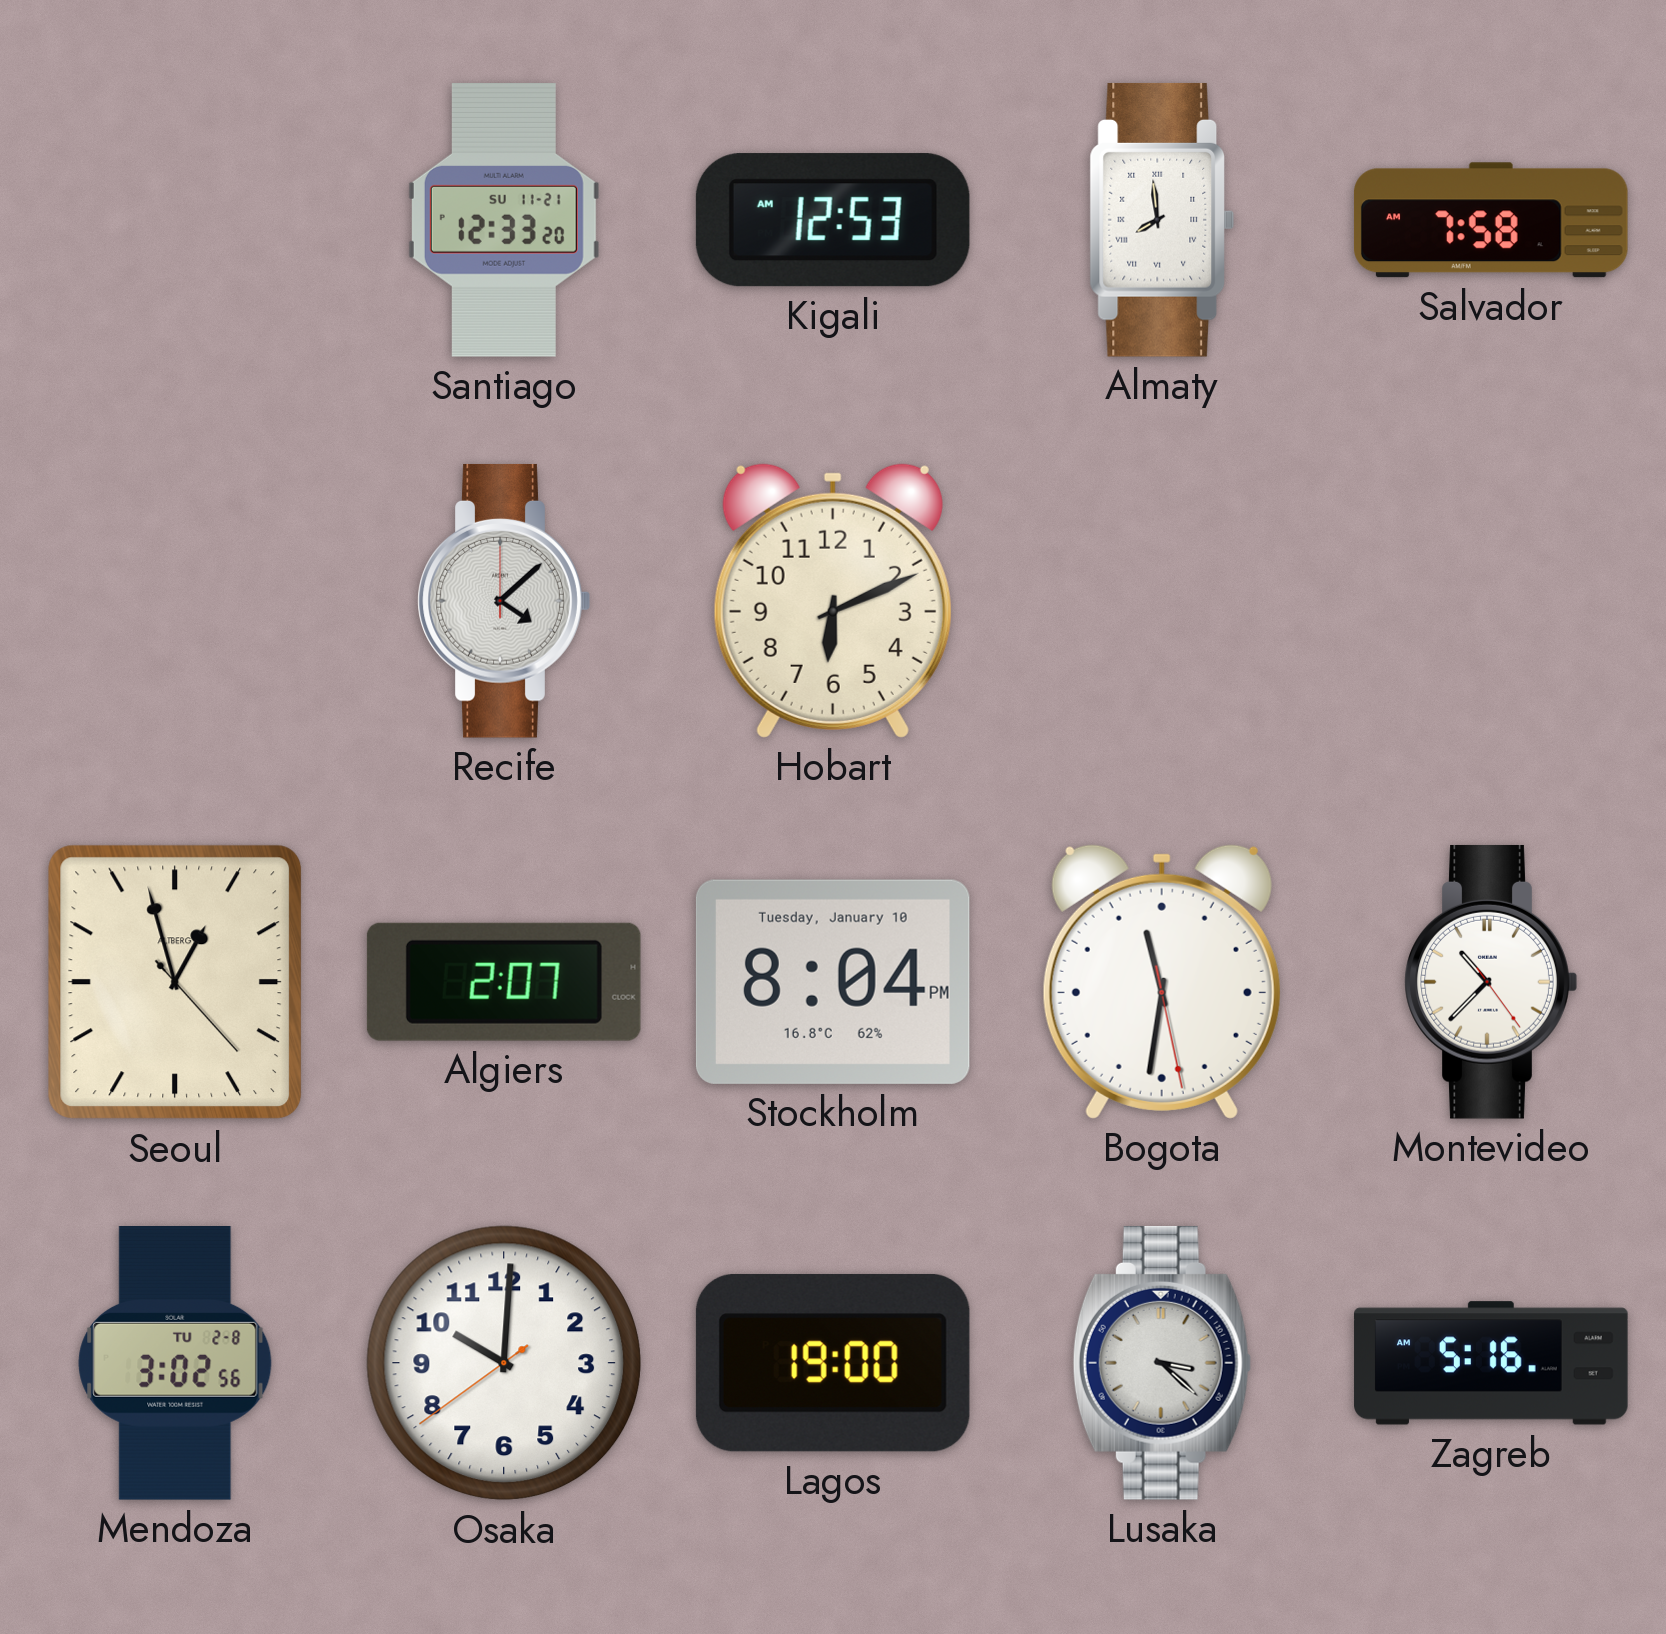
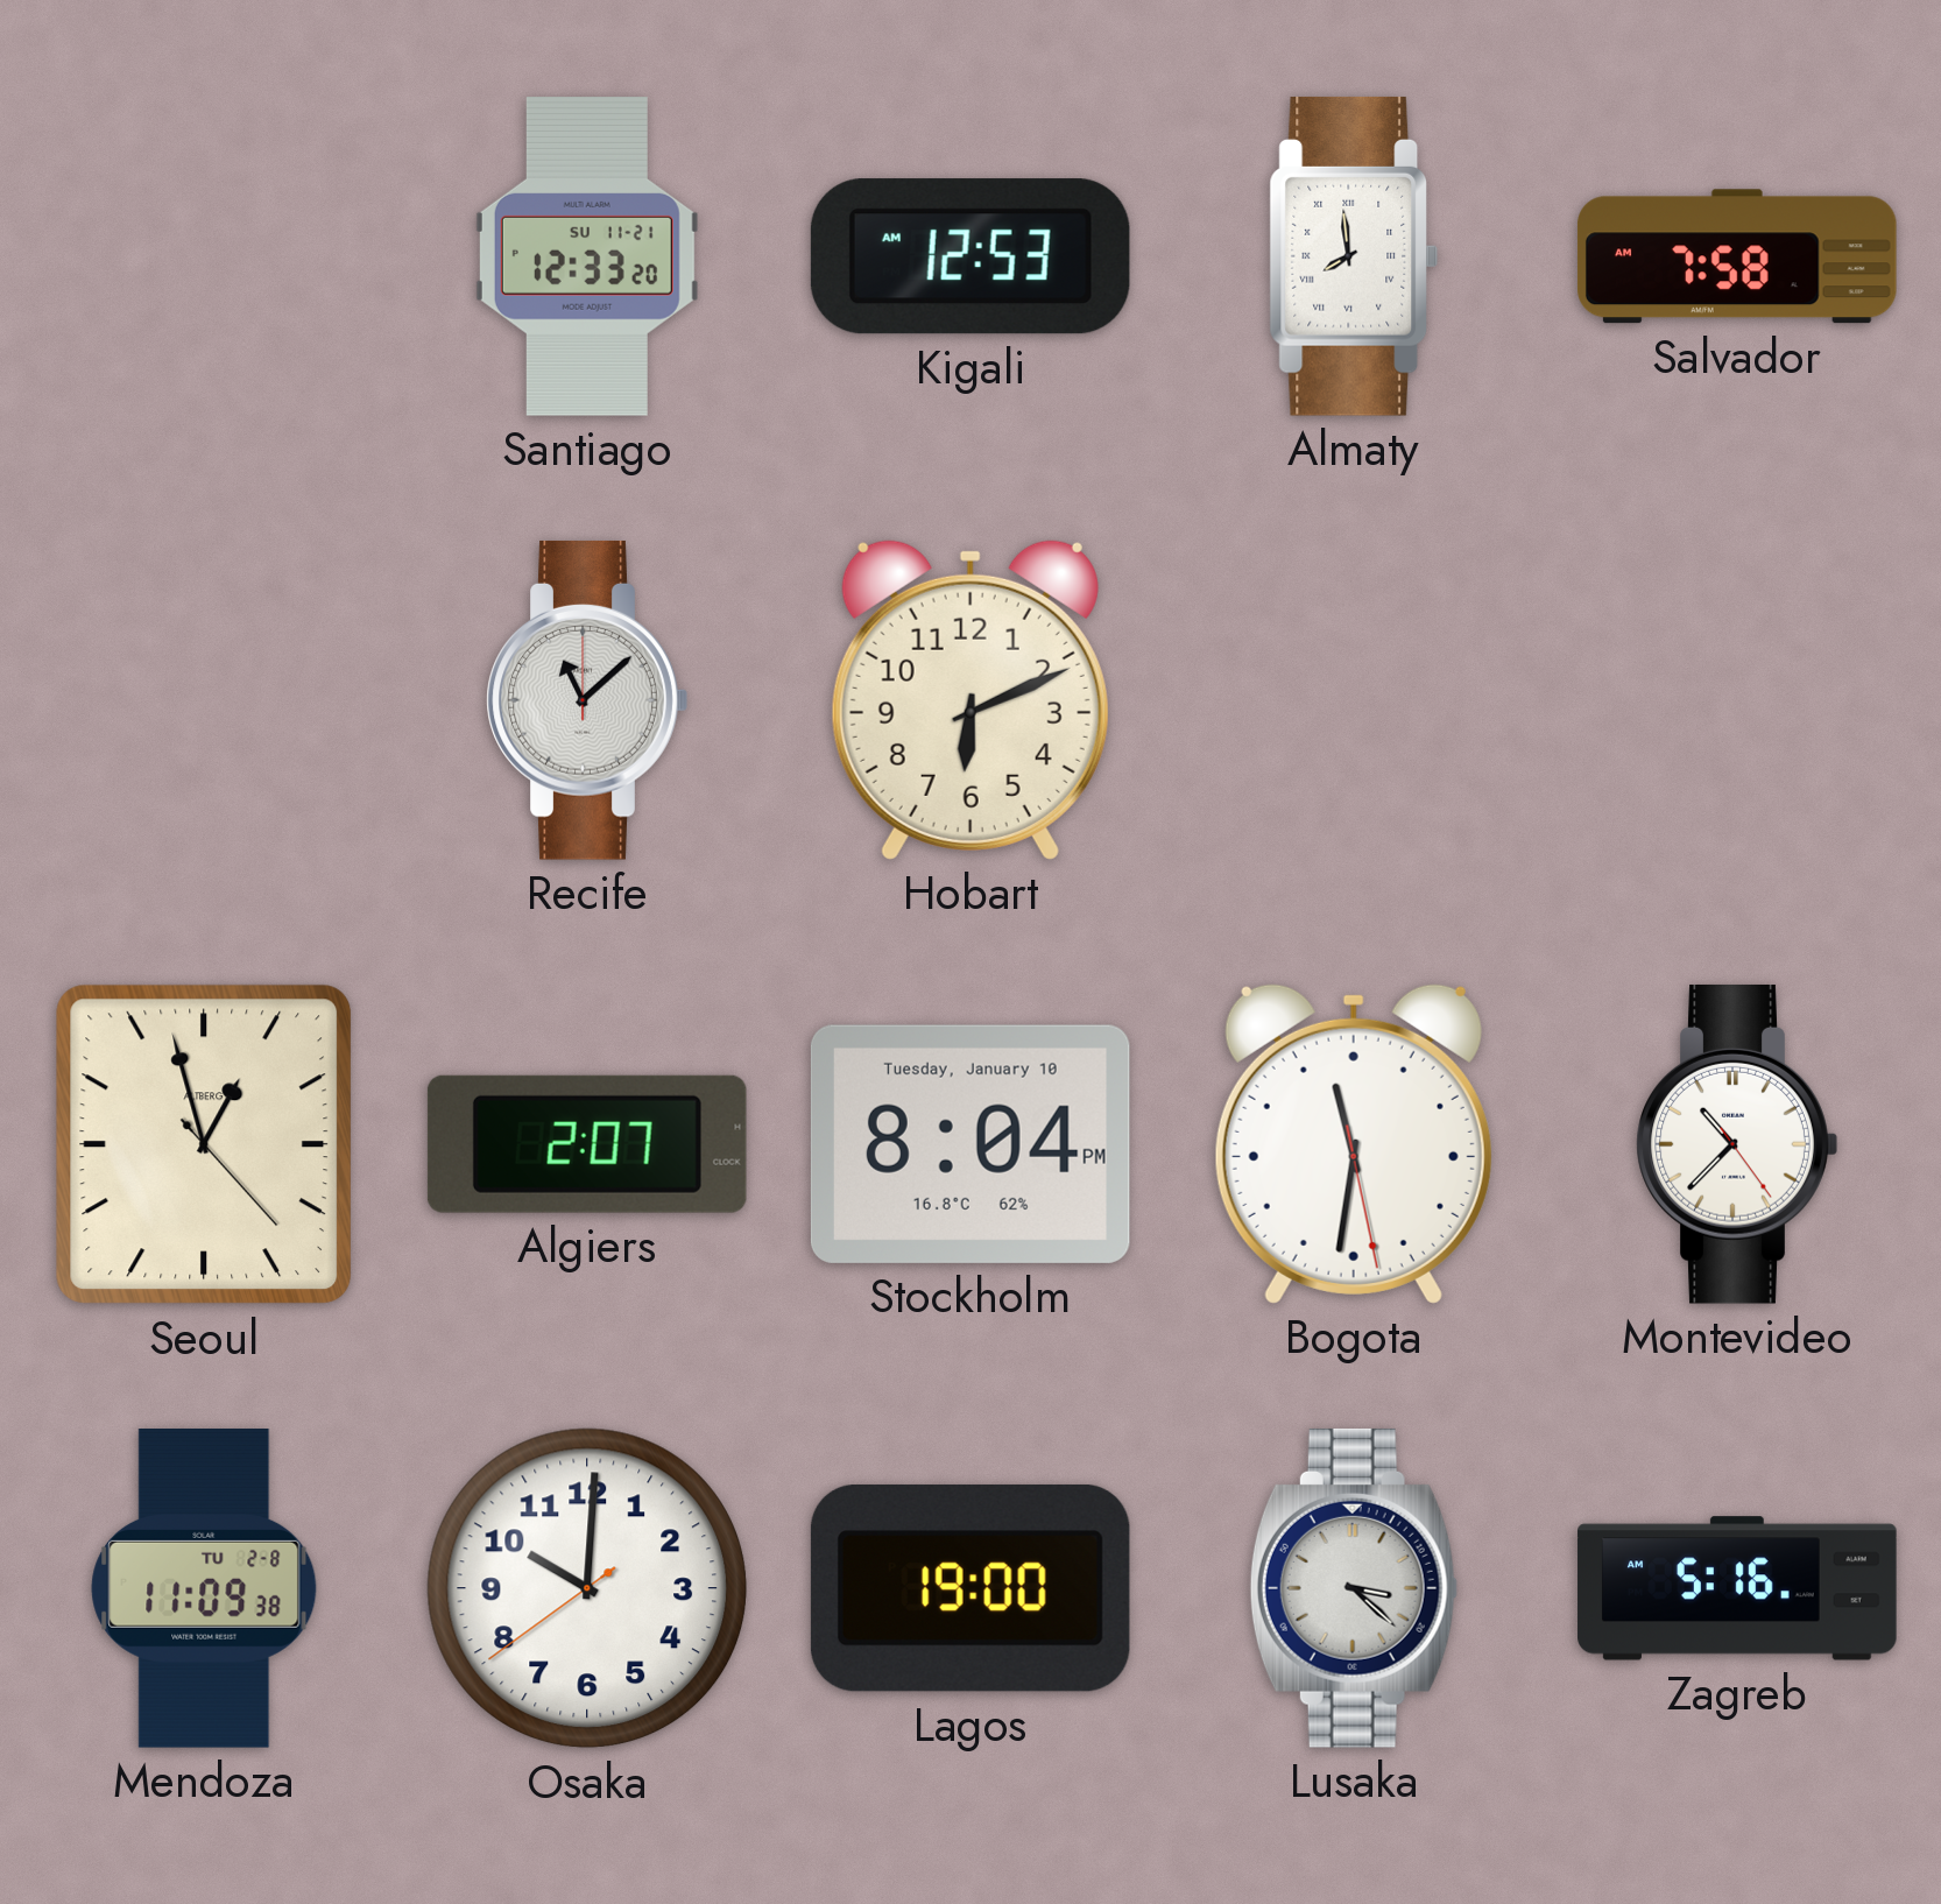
Recife: 4:08 -> 11:08
Mendoza: 3:02 -> 11:09
